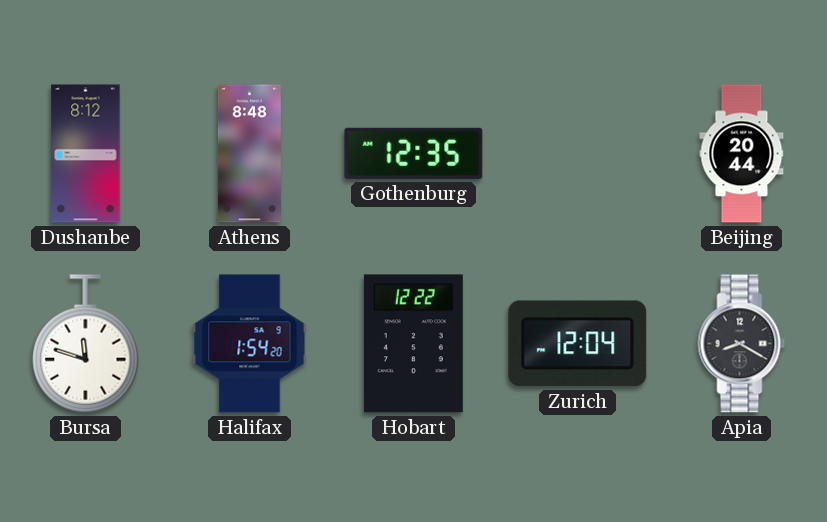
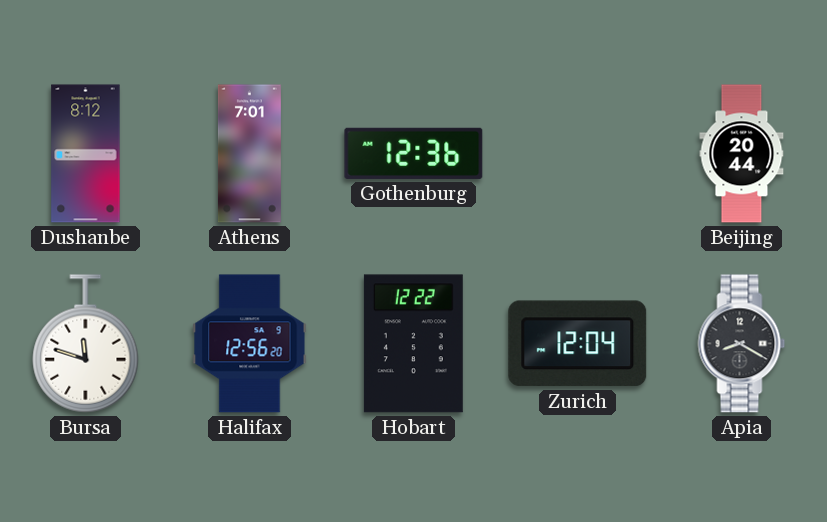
Athens: 8:48 -> 7:01
Gothenburg: 12:35 -> 12:36
Halifax: 1:54 -> 12:56
